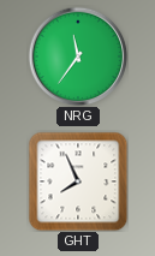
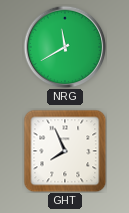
NRG: 11:36 -> 11:40
